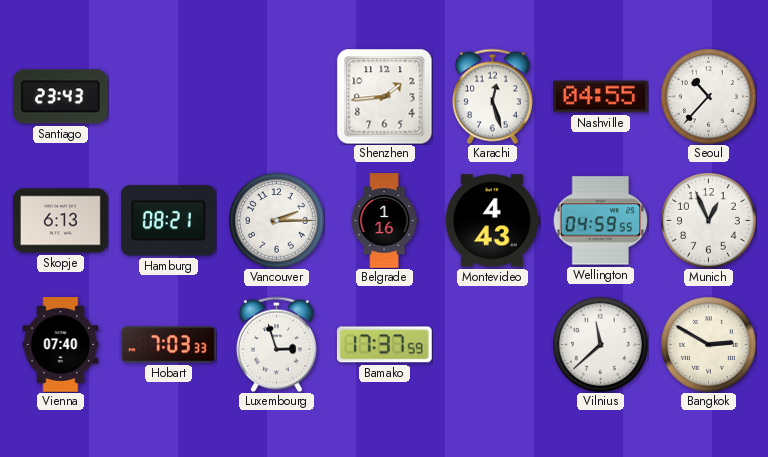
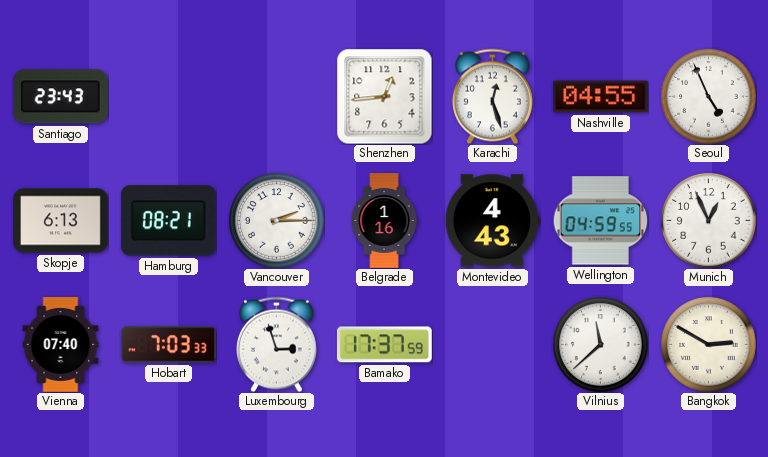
Shenzhen: 1:44 -> 12:44
Seoul: 10:37 -> 4:56
